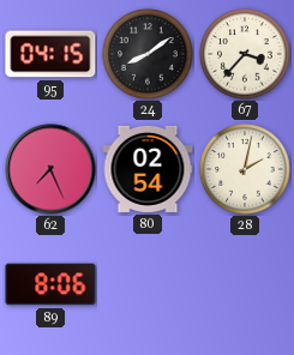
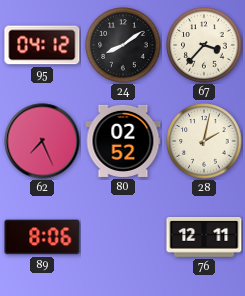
95: 04:15 -> 04:12
80: 02:54 -> 02:52
76: none -> 12:11
